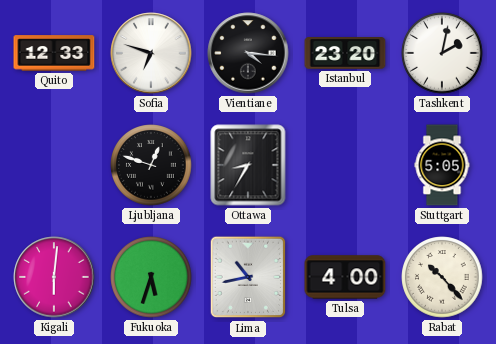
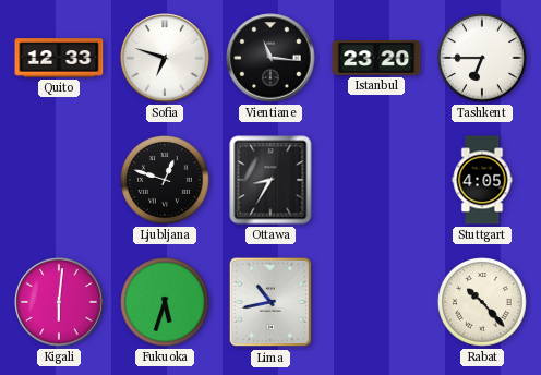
Vientiane: 4:16 -> 11:16
Tashkent: 2:02 -> 6:45
Stuttgart: 5:05 -> 4:05
Tulsa: 4:00 -> none
